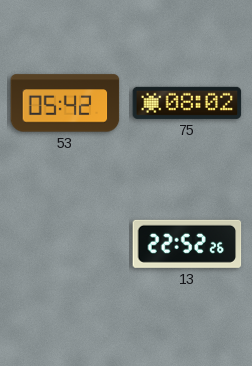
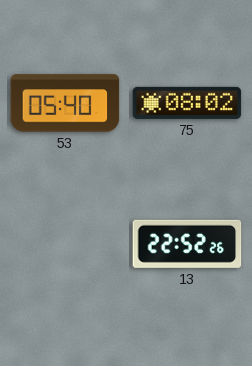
53: 05:42 -> 05:40
